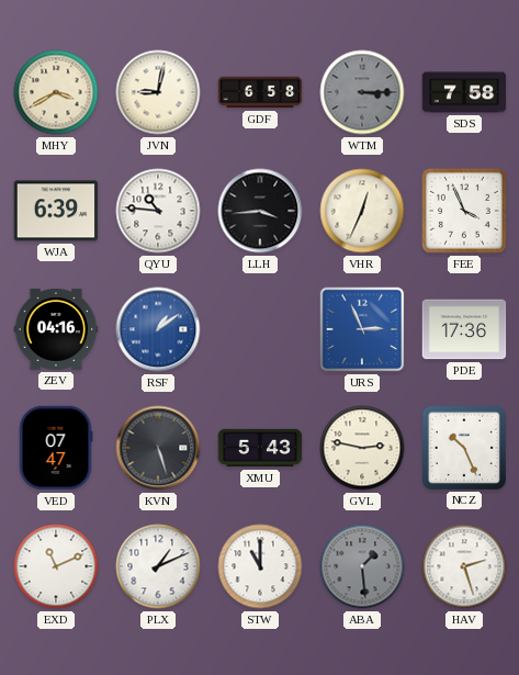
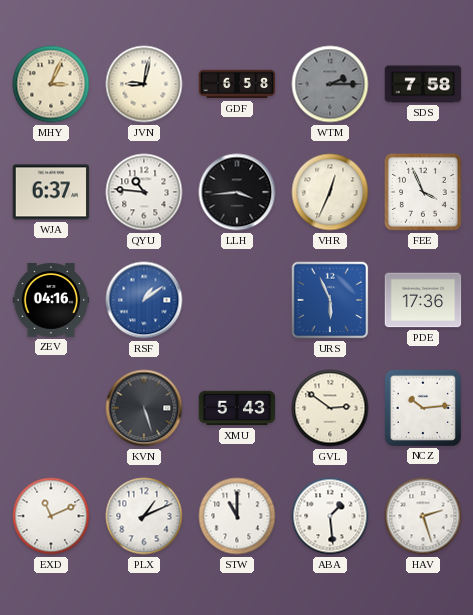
MHY: 3:40 -> 3:04
WTM: 3:15 -> 2:15
WJA: 6:39 -> 6:37
URS: 2:56 -> 5:56
VED: 07:47 -> none
GVL: 2:47 -> 2:51
NCZ: 10:26 -> 10:14
ABA dial: grey -> white
